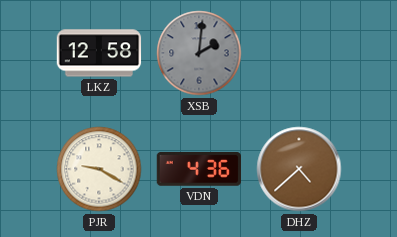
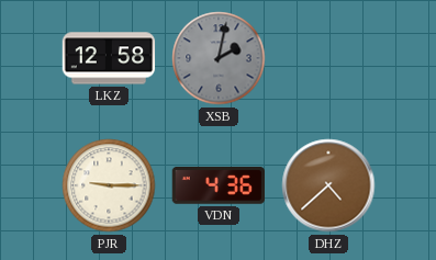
XSB: 2:01 -> 2:02
PJR: 9:20 -> 9:15
